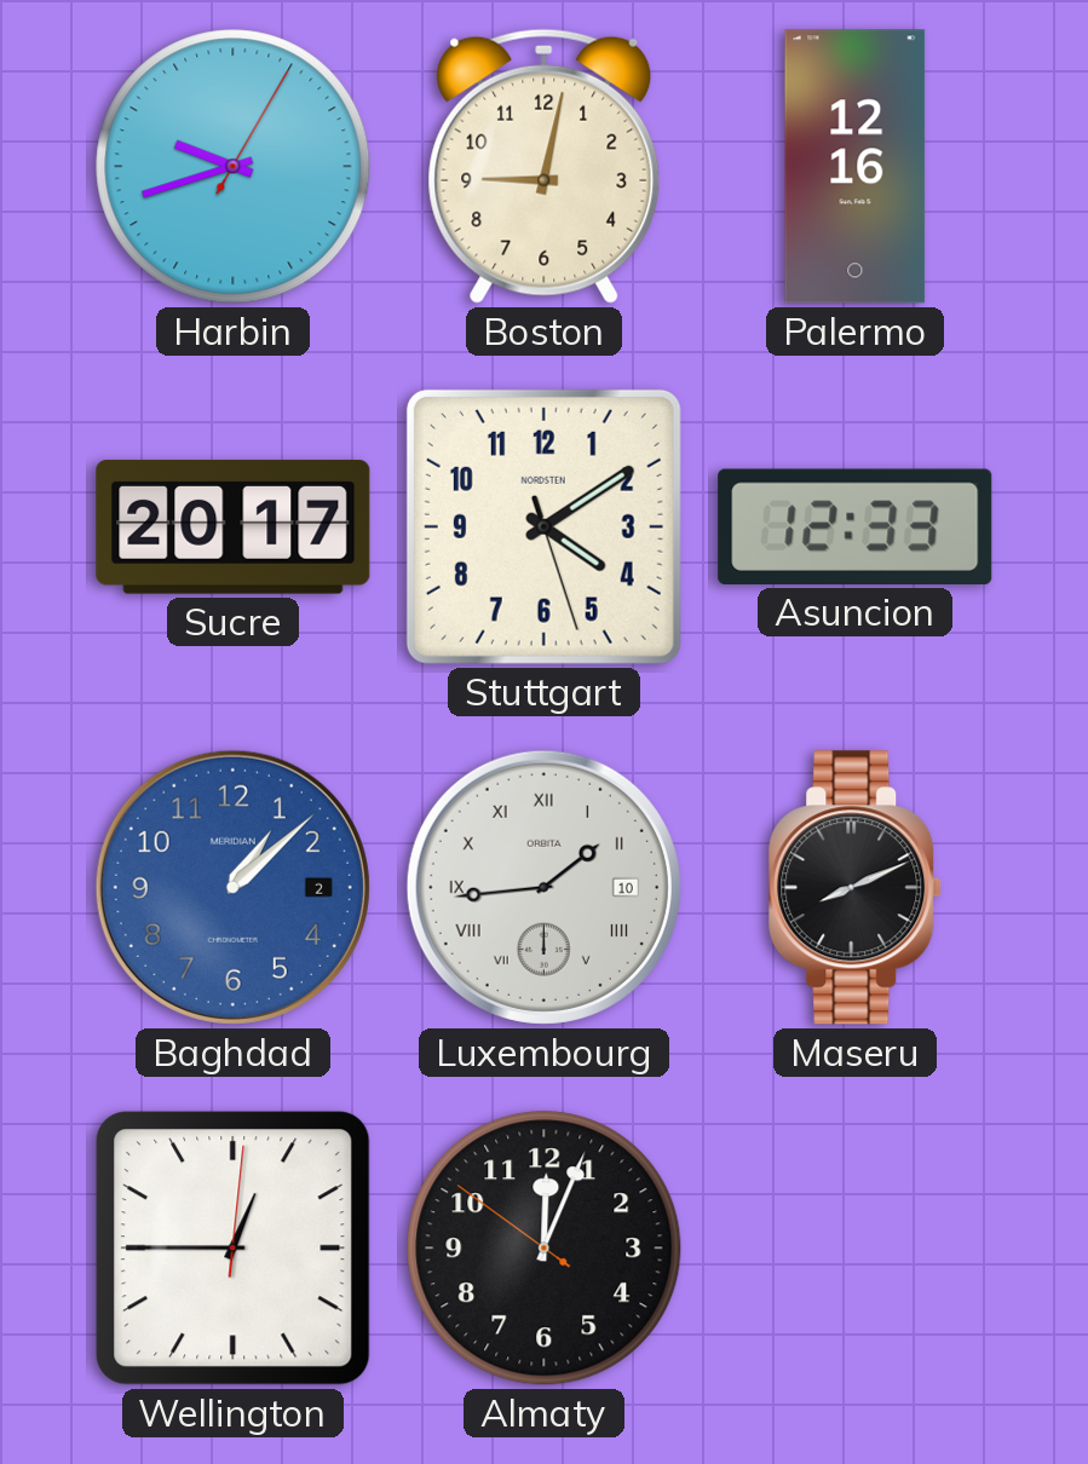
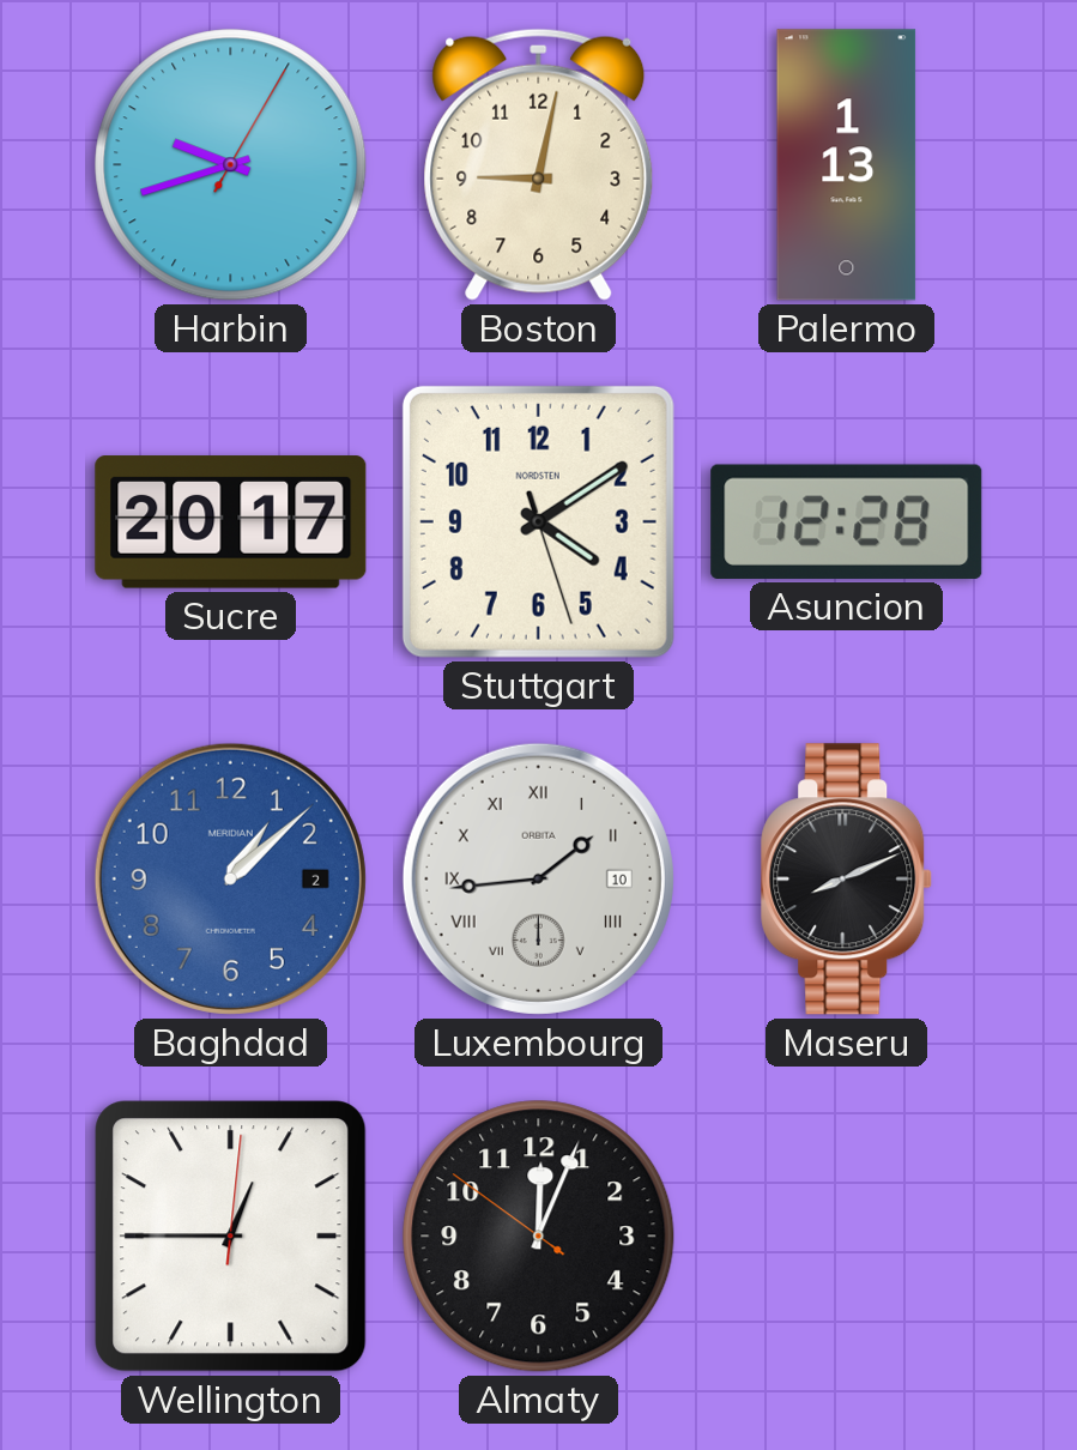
Palermo: 12:16 -> 1:13
Asuncion: 12:33 -> 12:28
